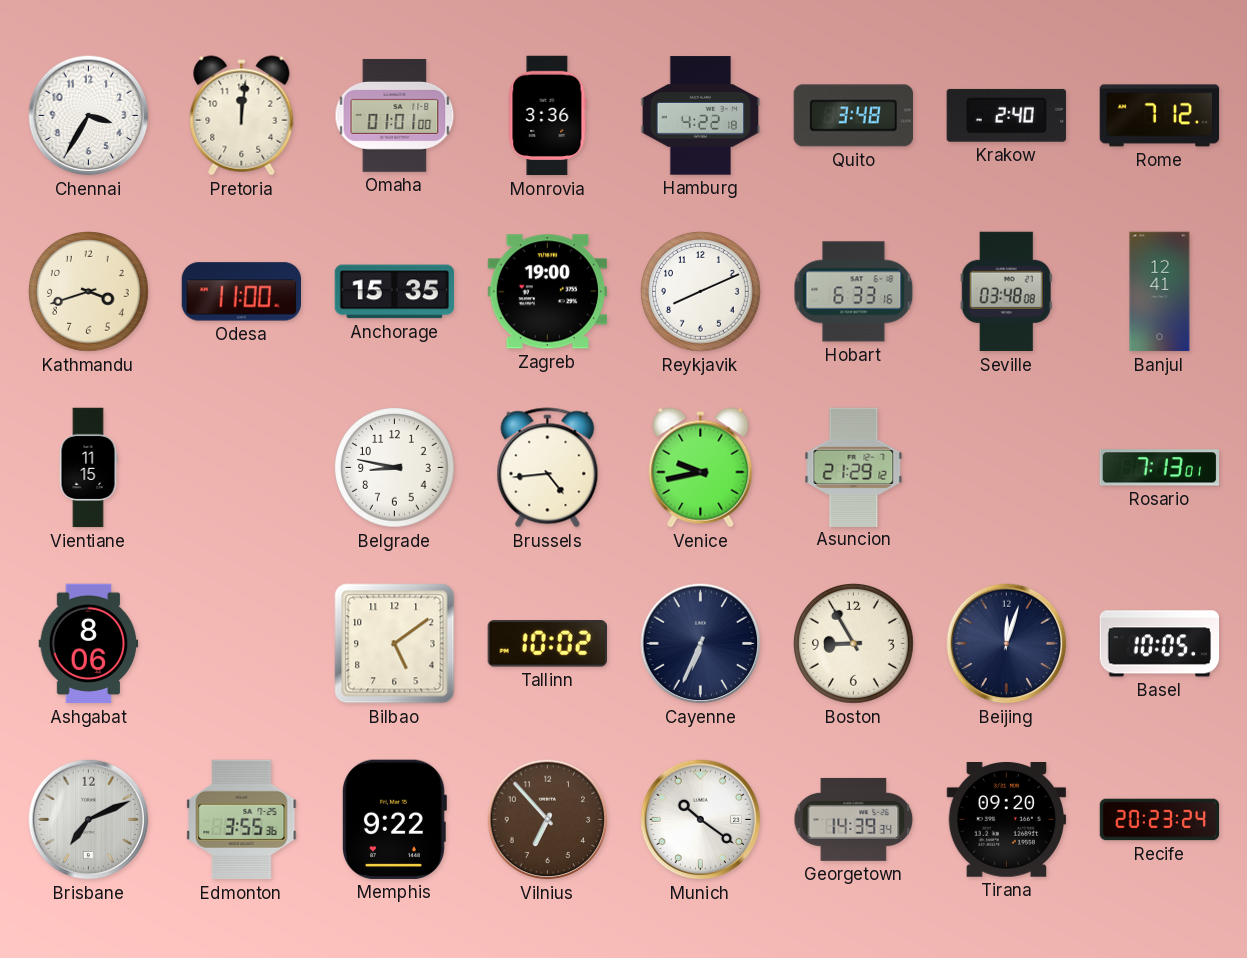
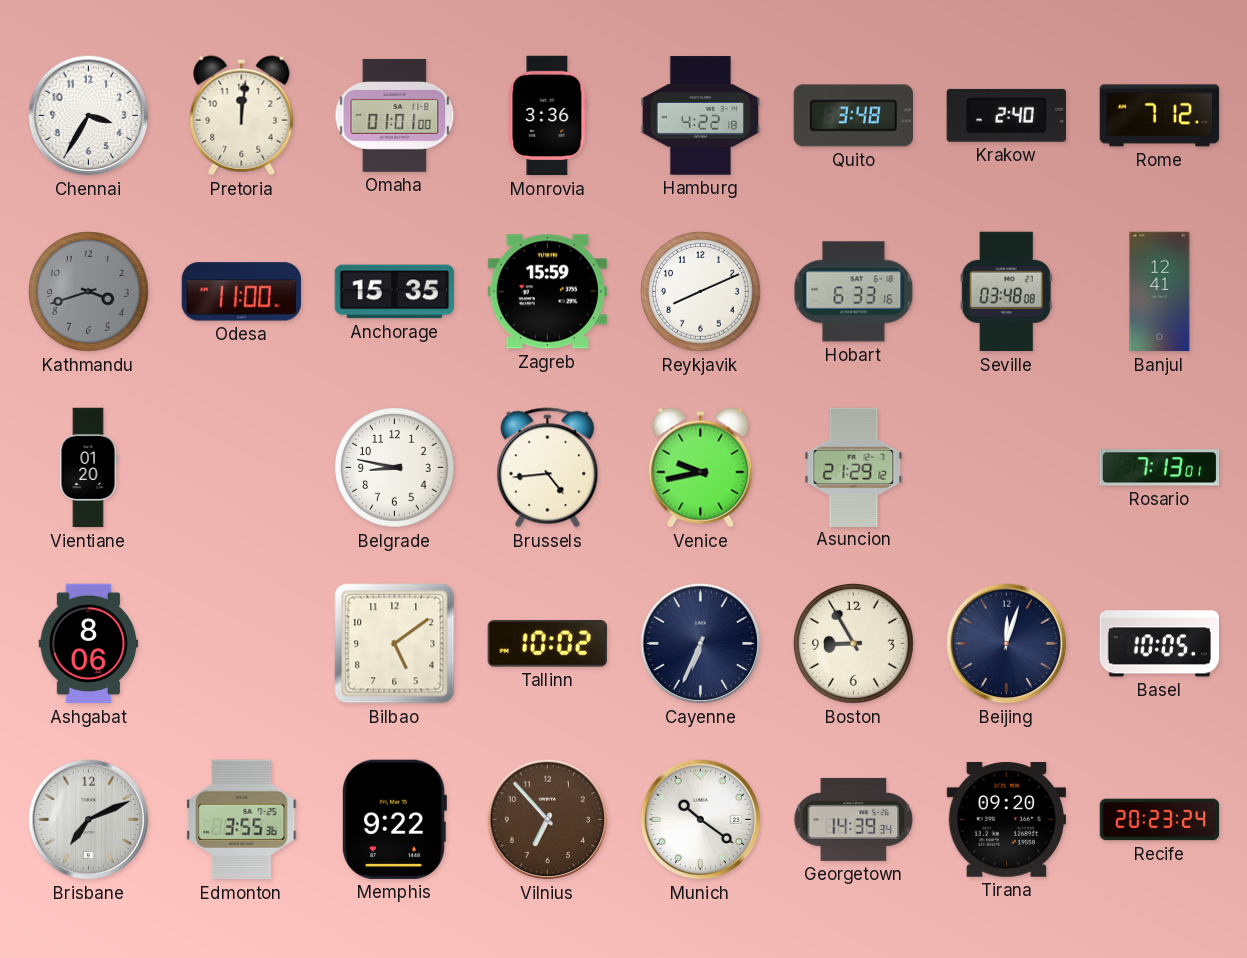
Kathmandu dial: cream -> grey
Zagreb: 19:00 -> 15:59
Vientiane: 11:15 -> 01:20
